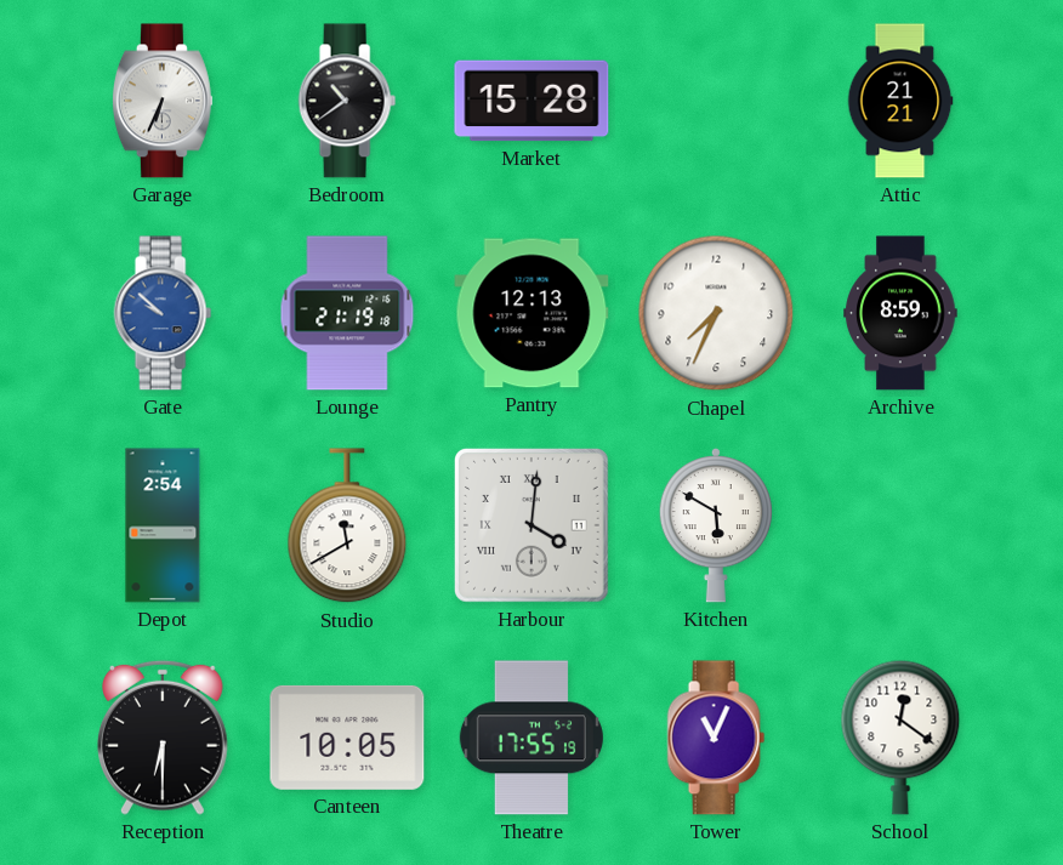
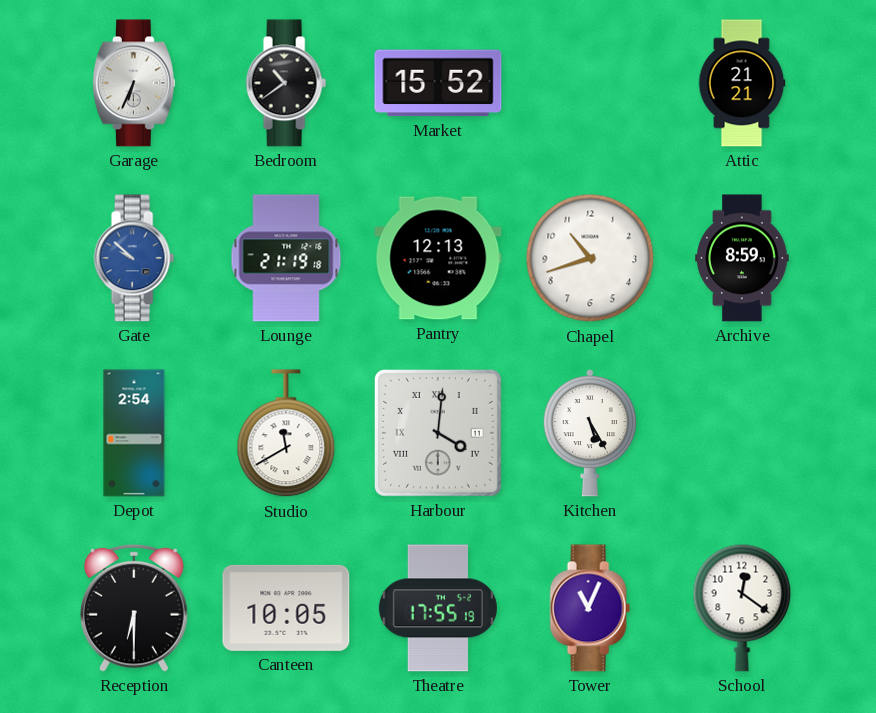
Market: 15:28 -> 15:52
Chapel: 7:34 -> 10:42
Kitchen: 5:50 -> 5:25
